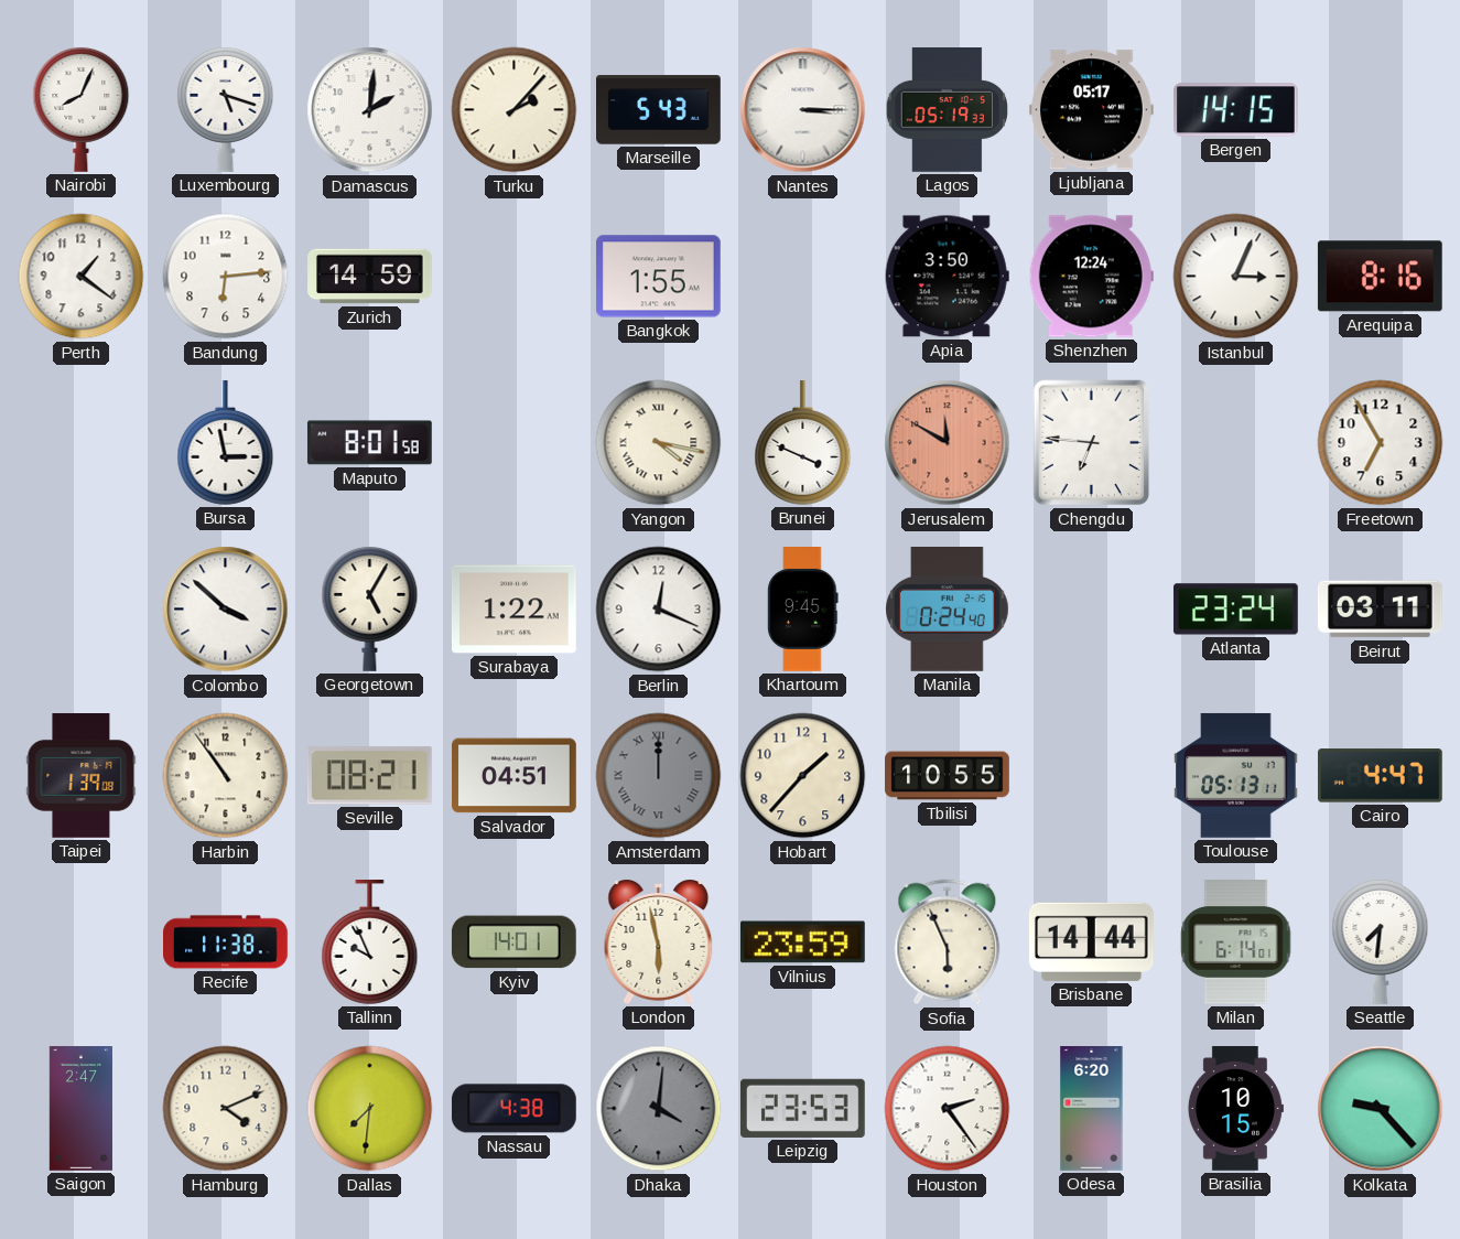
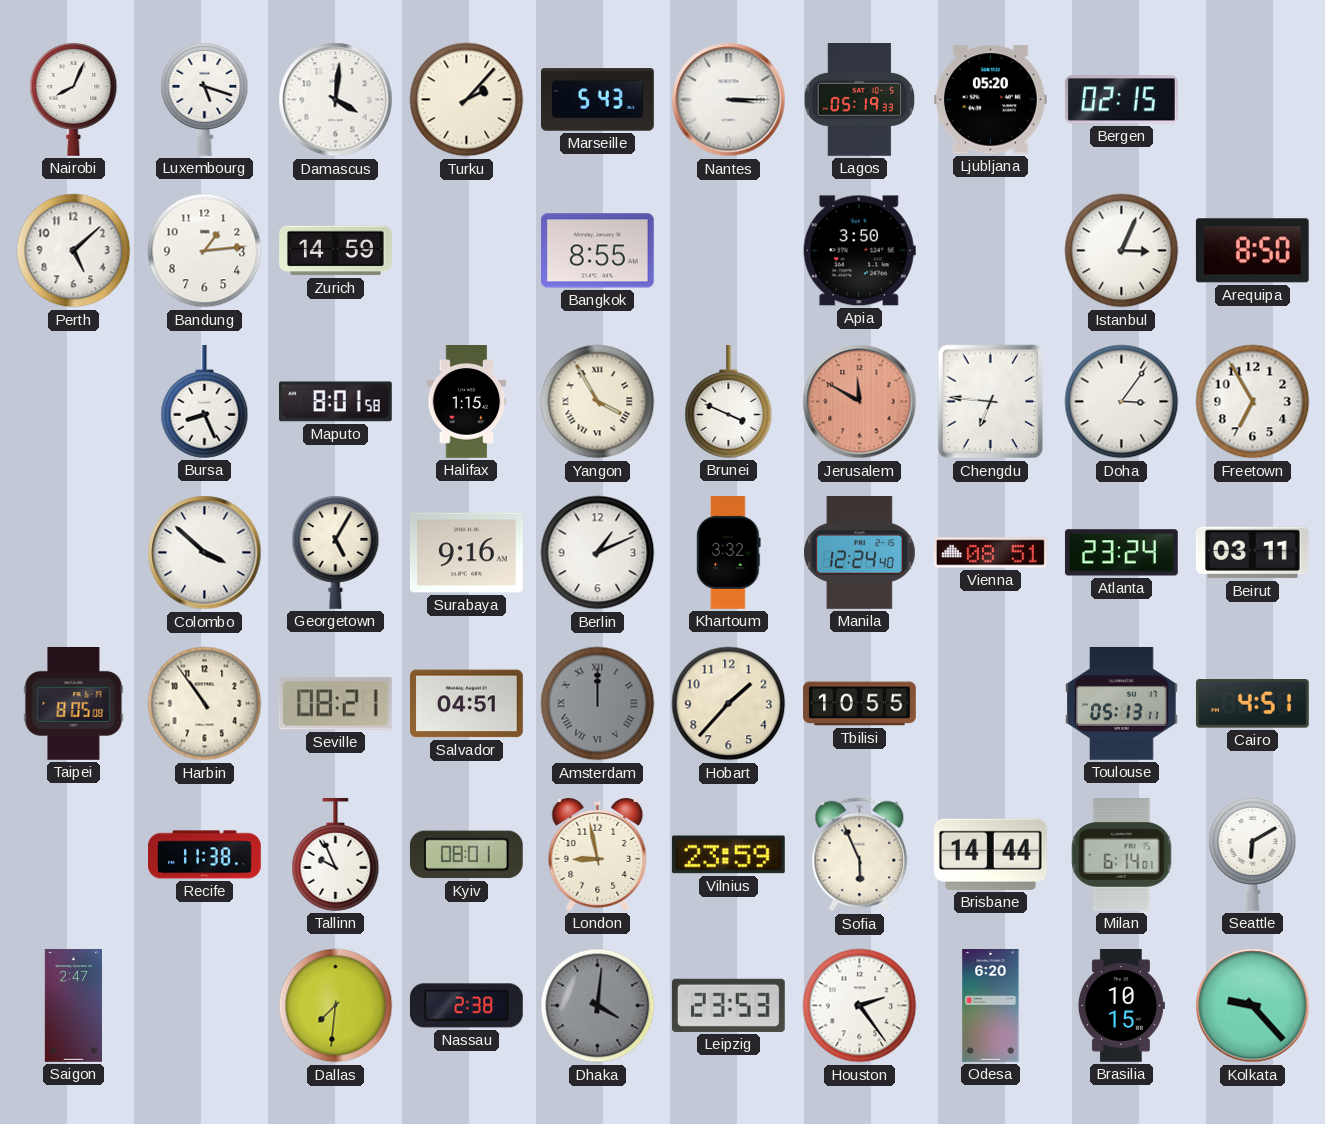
Damascus: 2:01 -> 4:01
Ljubljana: 05:17 -> 05:20
Bergen: 14:15 -> 02:15
Perth: 1:21 -> 5:08
Bandung: 6:14 -> 1:14
Bangkok: 1:55 -> 8:55
Shenzhen: 12:24 -> none
Arequipa: 8:16 -> 8:50
Bursa: 2:58 -> 8:26
Halifax: none -> 1:15
Yangon: 4:17 -> 3:55
Doha: none -> 3:06
Surabaya: 1:22 -> 9:16
Berlin: 12:19 -> 1:11
Khartoum: 9:45 -> 3:32
Manila: 0:24 -> 12:24
Vienna: none -> 08:51
Taipei: 1:39 -> 8:05
Cairo: 4:47 -> 4:51
Kyiv: 14:01 -> 08:01
London: 5:58 -> 8:58
Seattle: 7:31 -> 6:10
Hamburg: 4:11 -> none
Nassau: 4:38 -> 2:38
